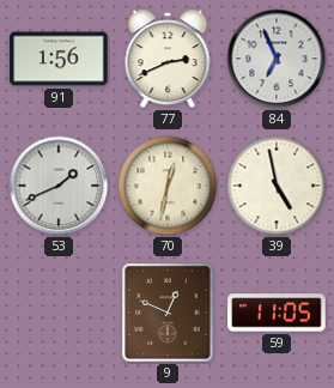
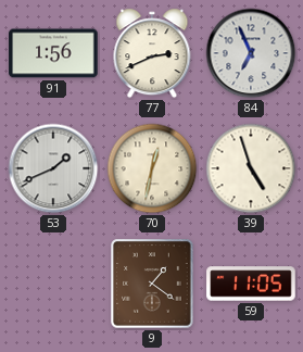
39: 4:58 -> 4:57
9: 12:49 -> 1:21
